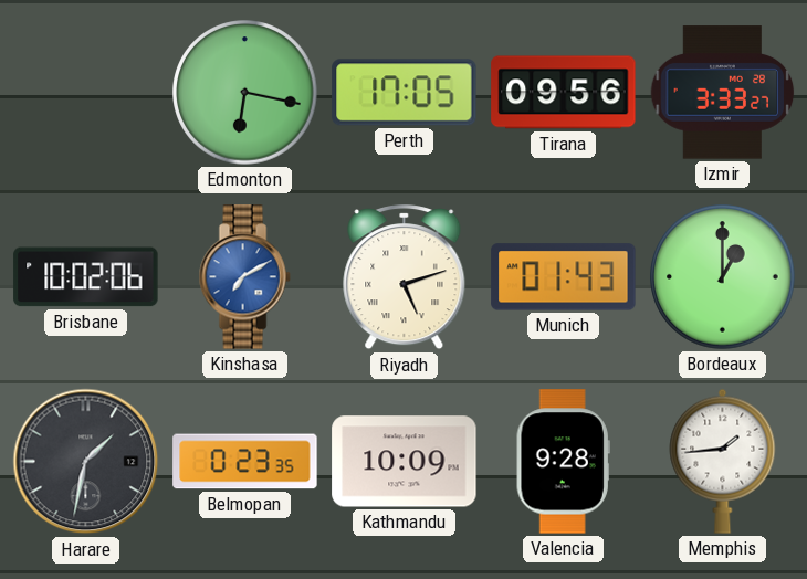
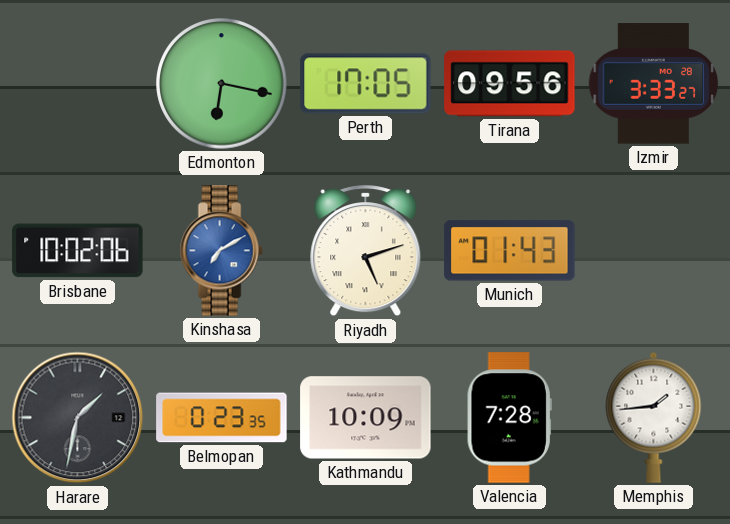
Bordeaux: 1:00 -> none
Valencia: 9:28 -> 7:28
